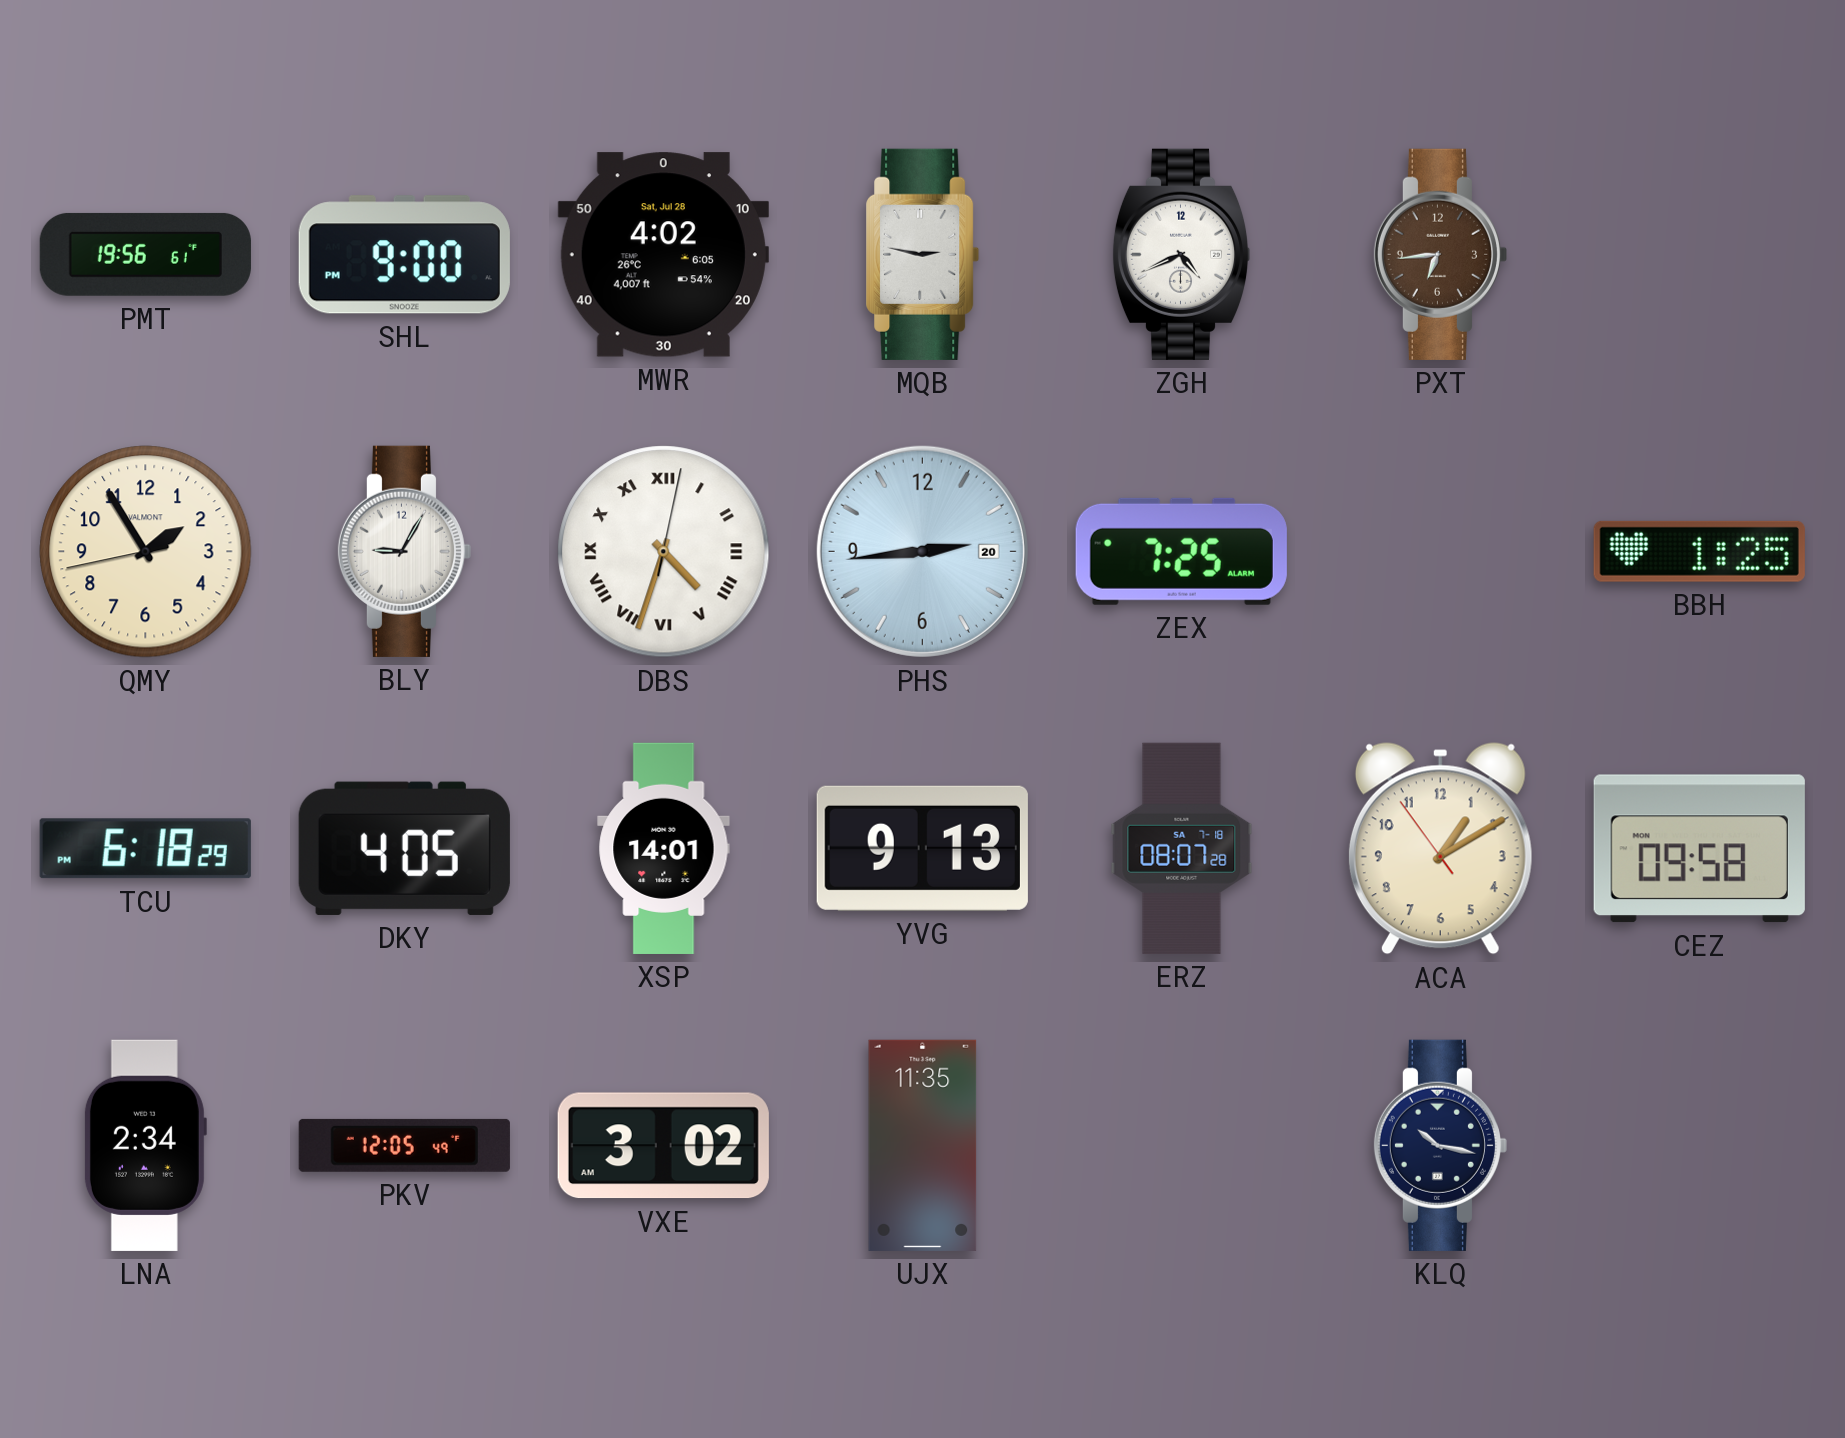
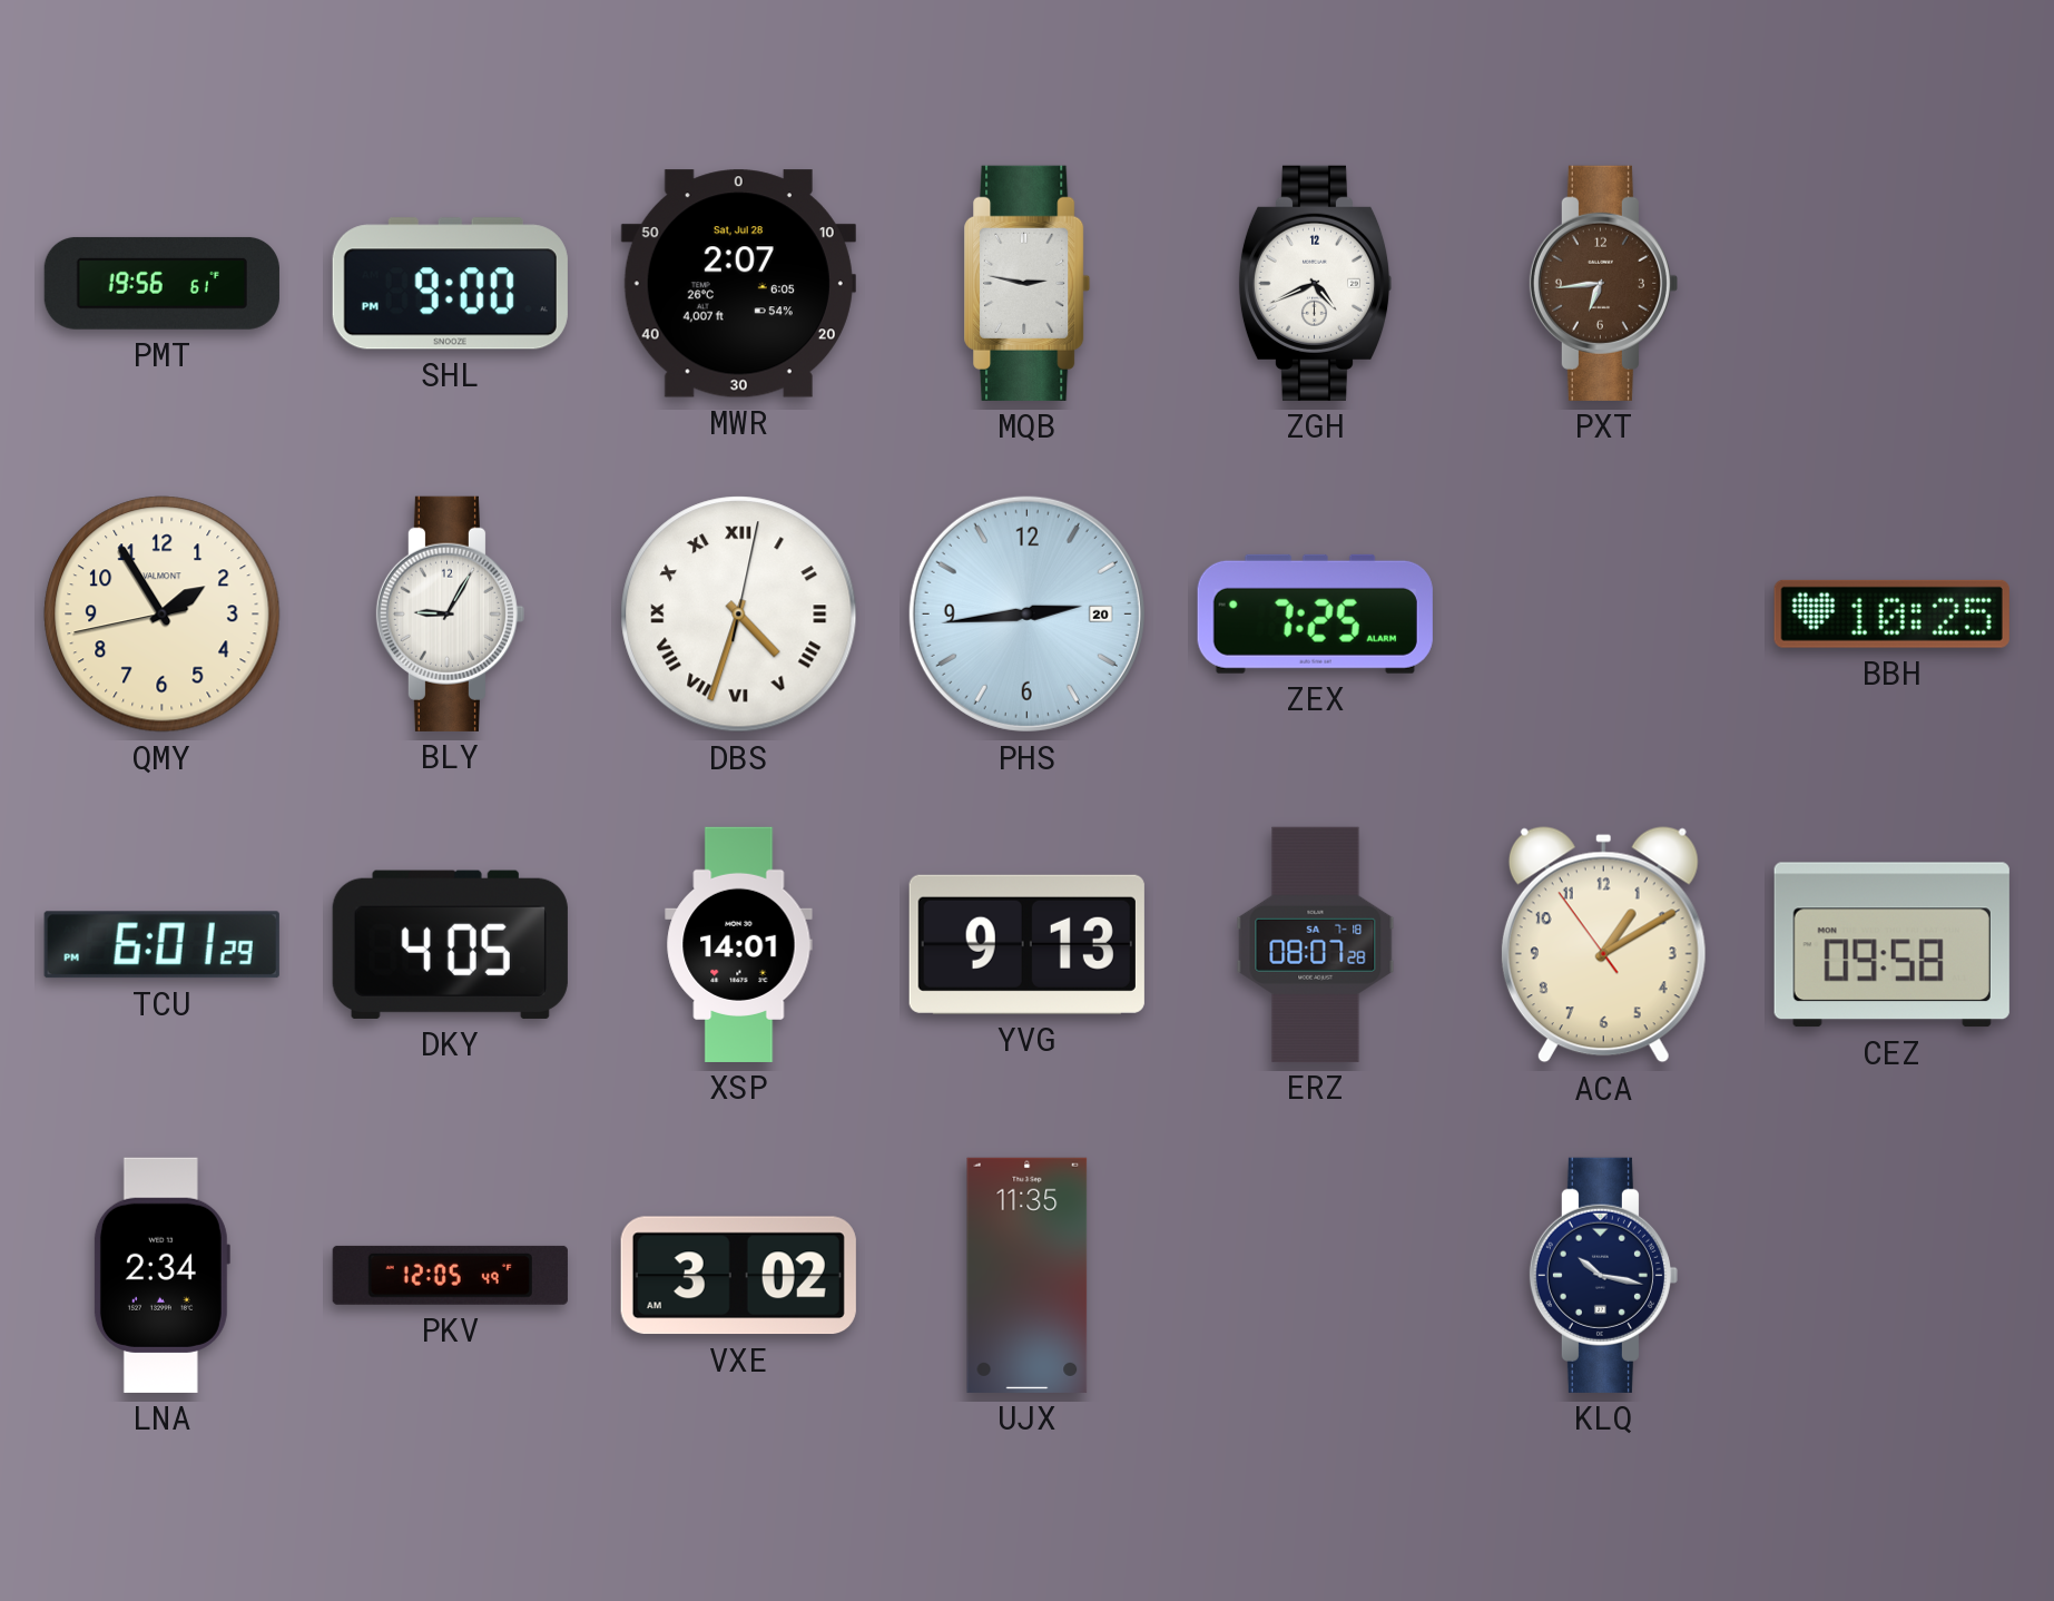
MWR: 4:02 -> 2:07
BBH: 1:25 -> 10:25
TCU: 6:18 -> 6:01
